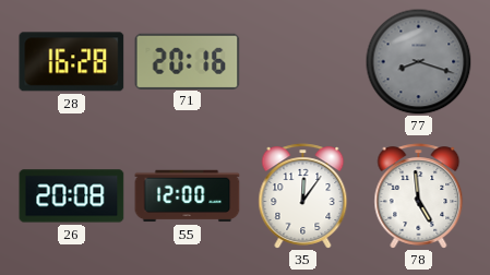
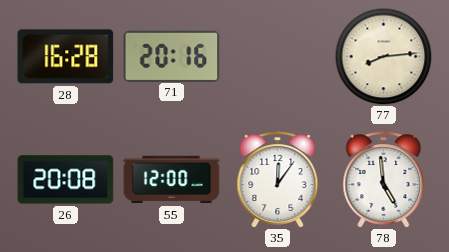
77: 8:18 -> 8:14
77 dial: grey -> cream
